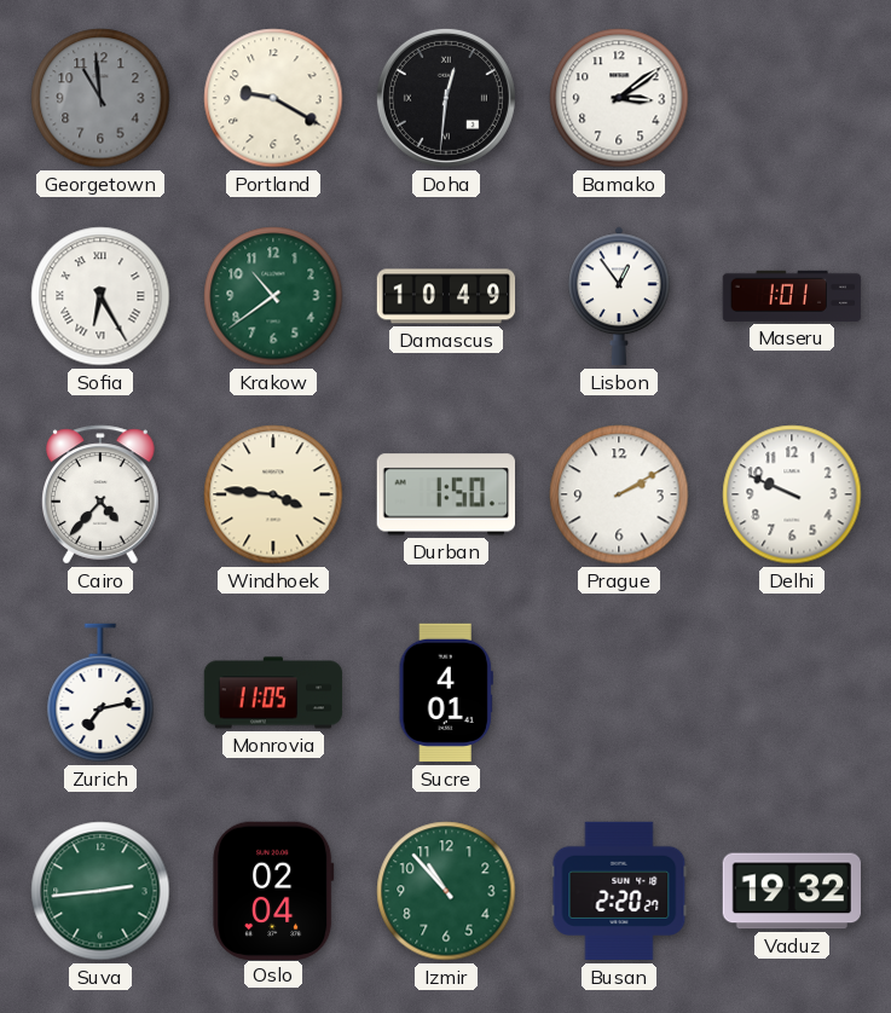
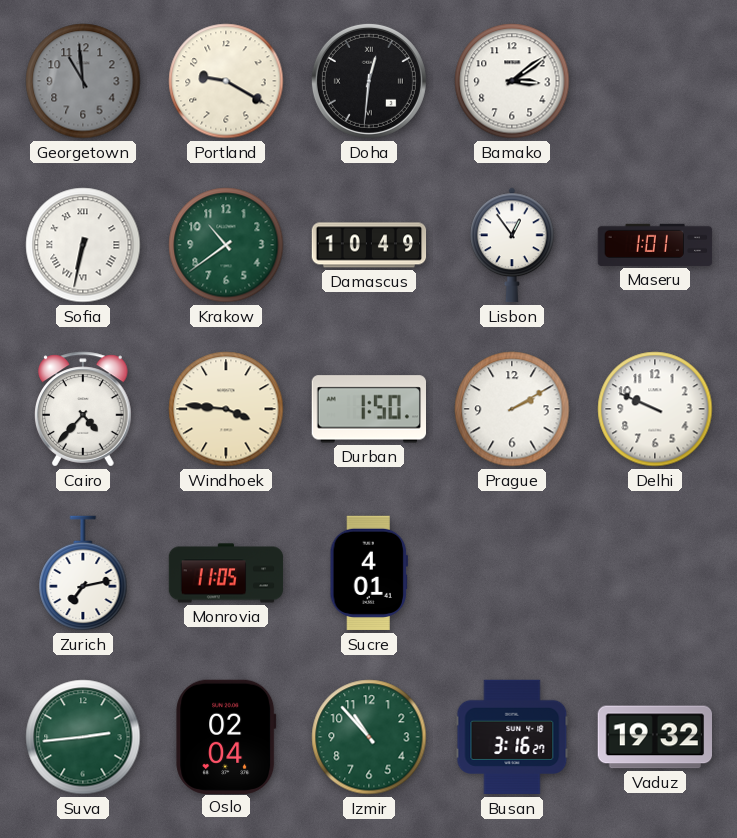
Sofia: 6:25 -> 6:32
Busan: 2:20 -> 3:16
